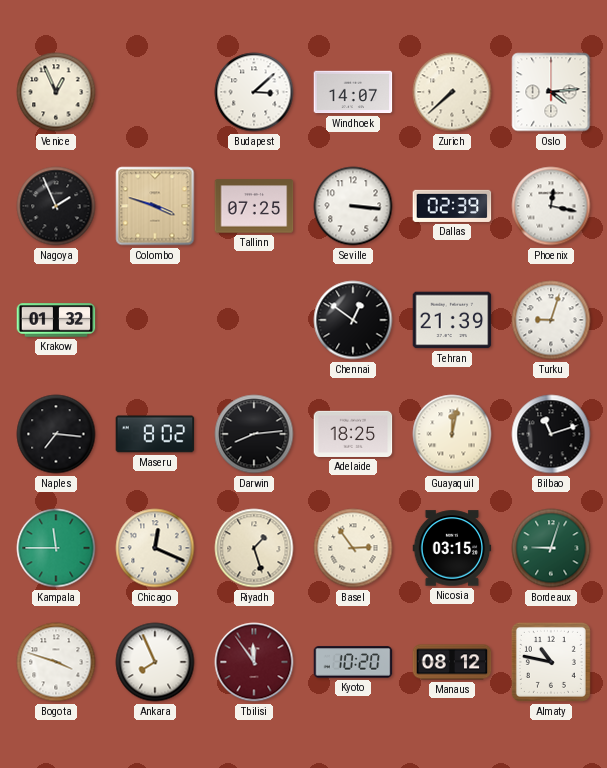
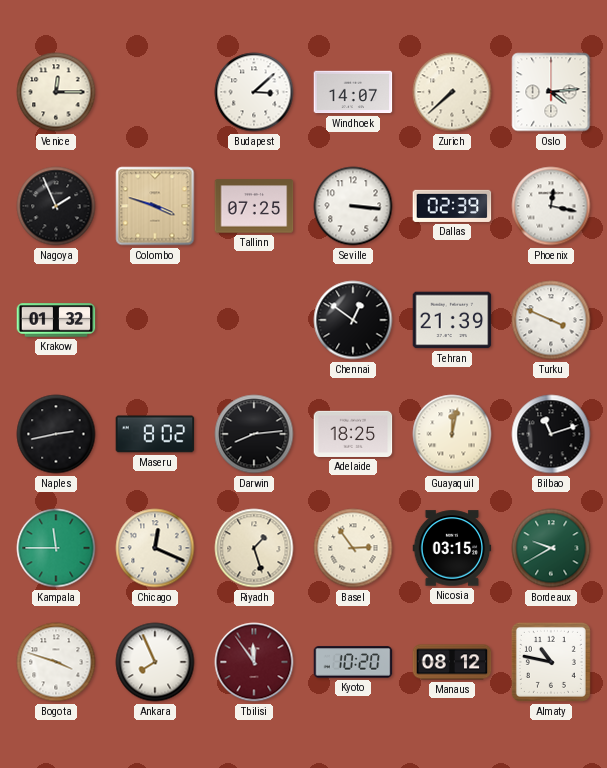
Venice: 12:56 -> 12:15
Turku: 9:03 -> 3:49
Naples: 7:16 -> 2:43
Bordeaux: 9:03 -> 9:40
